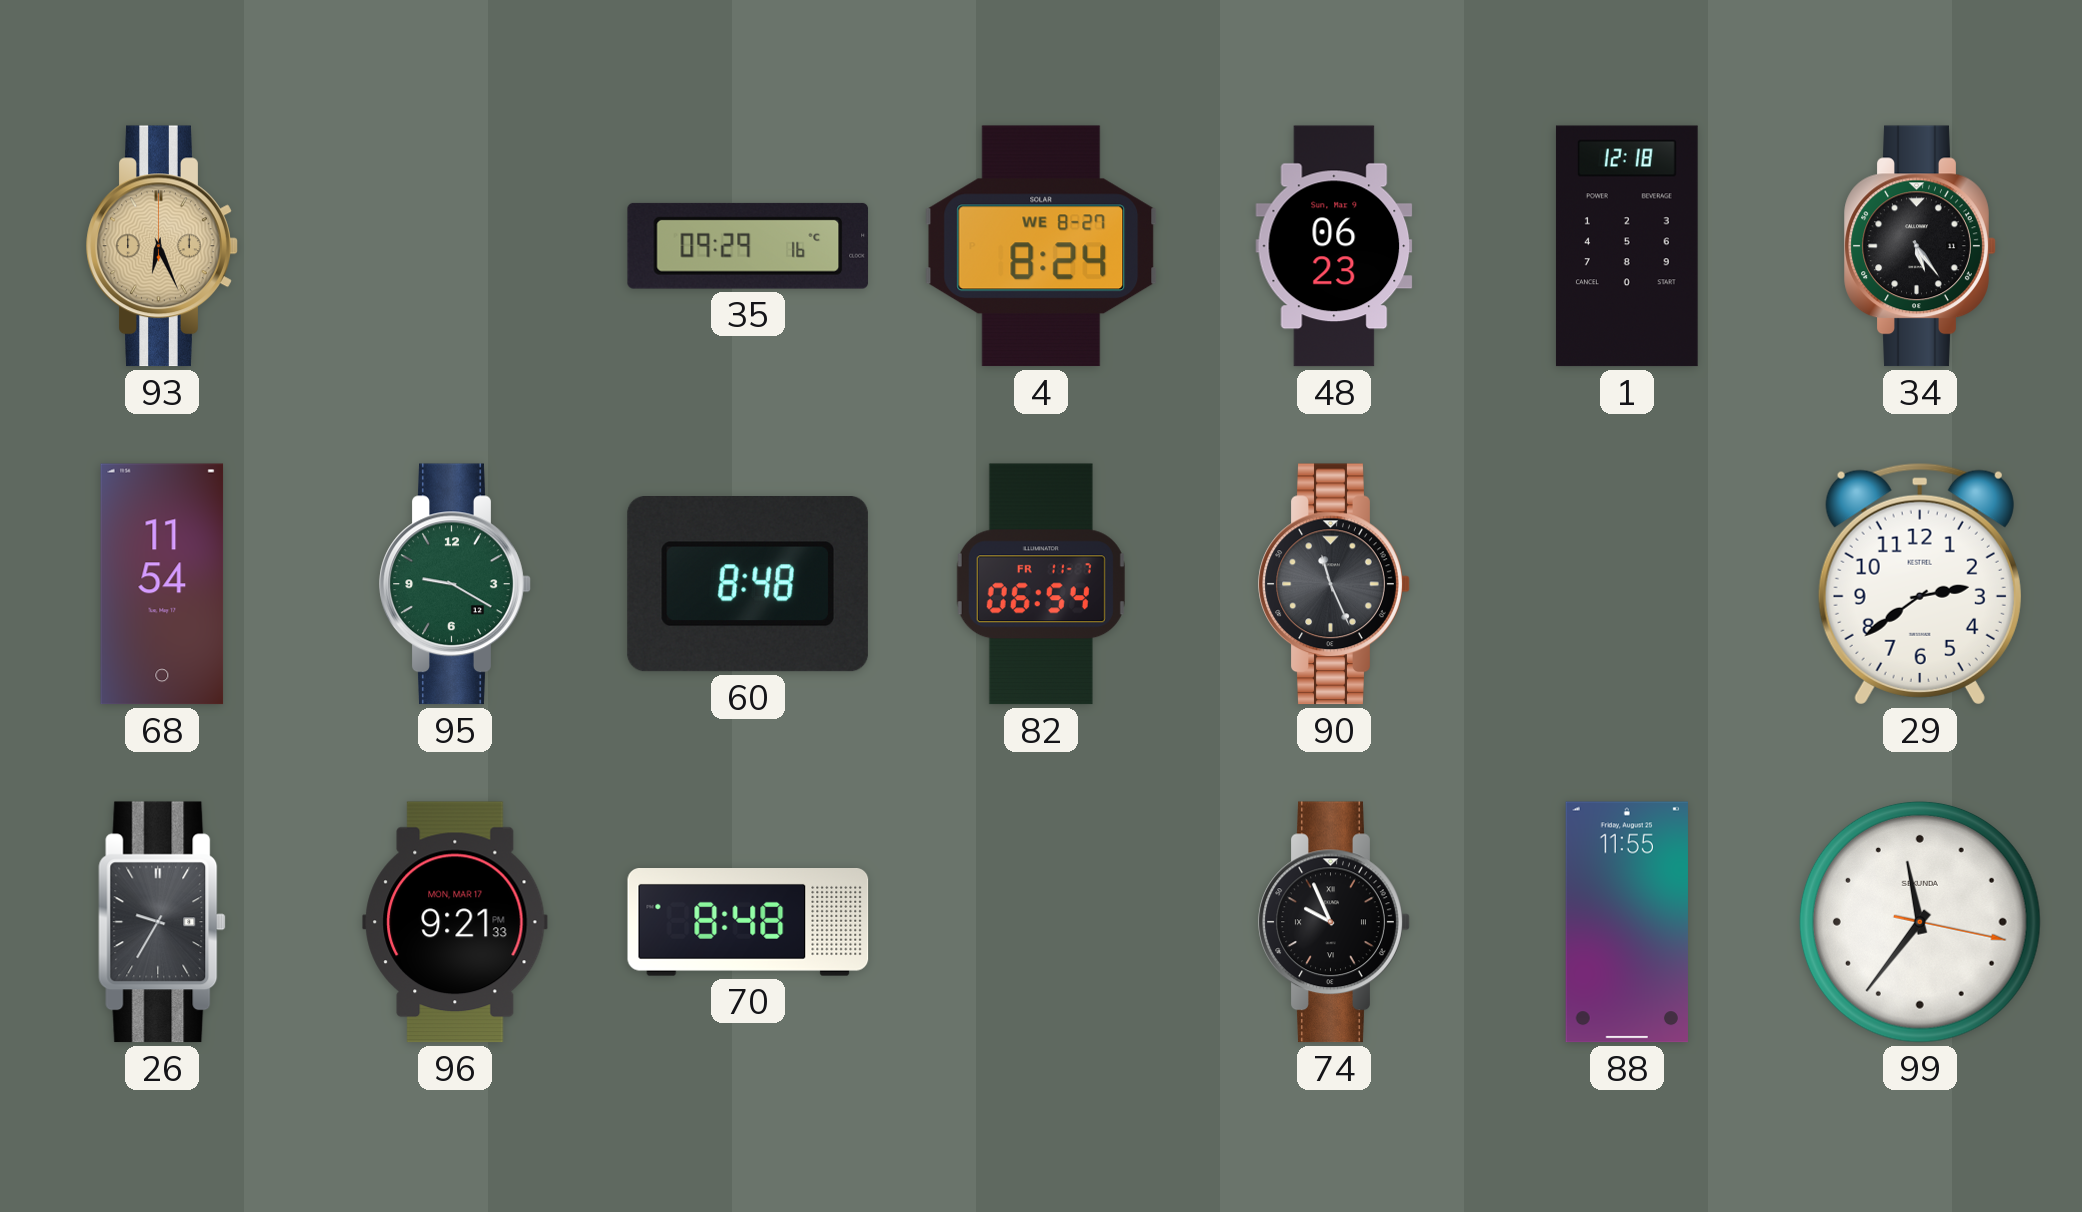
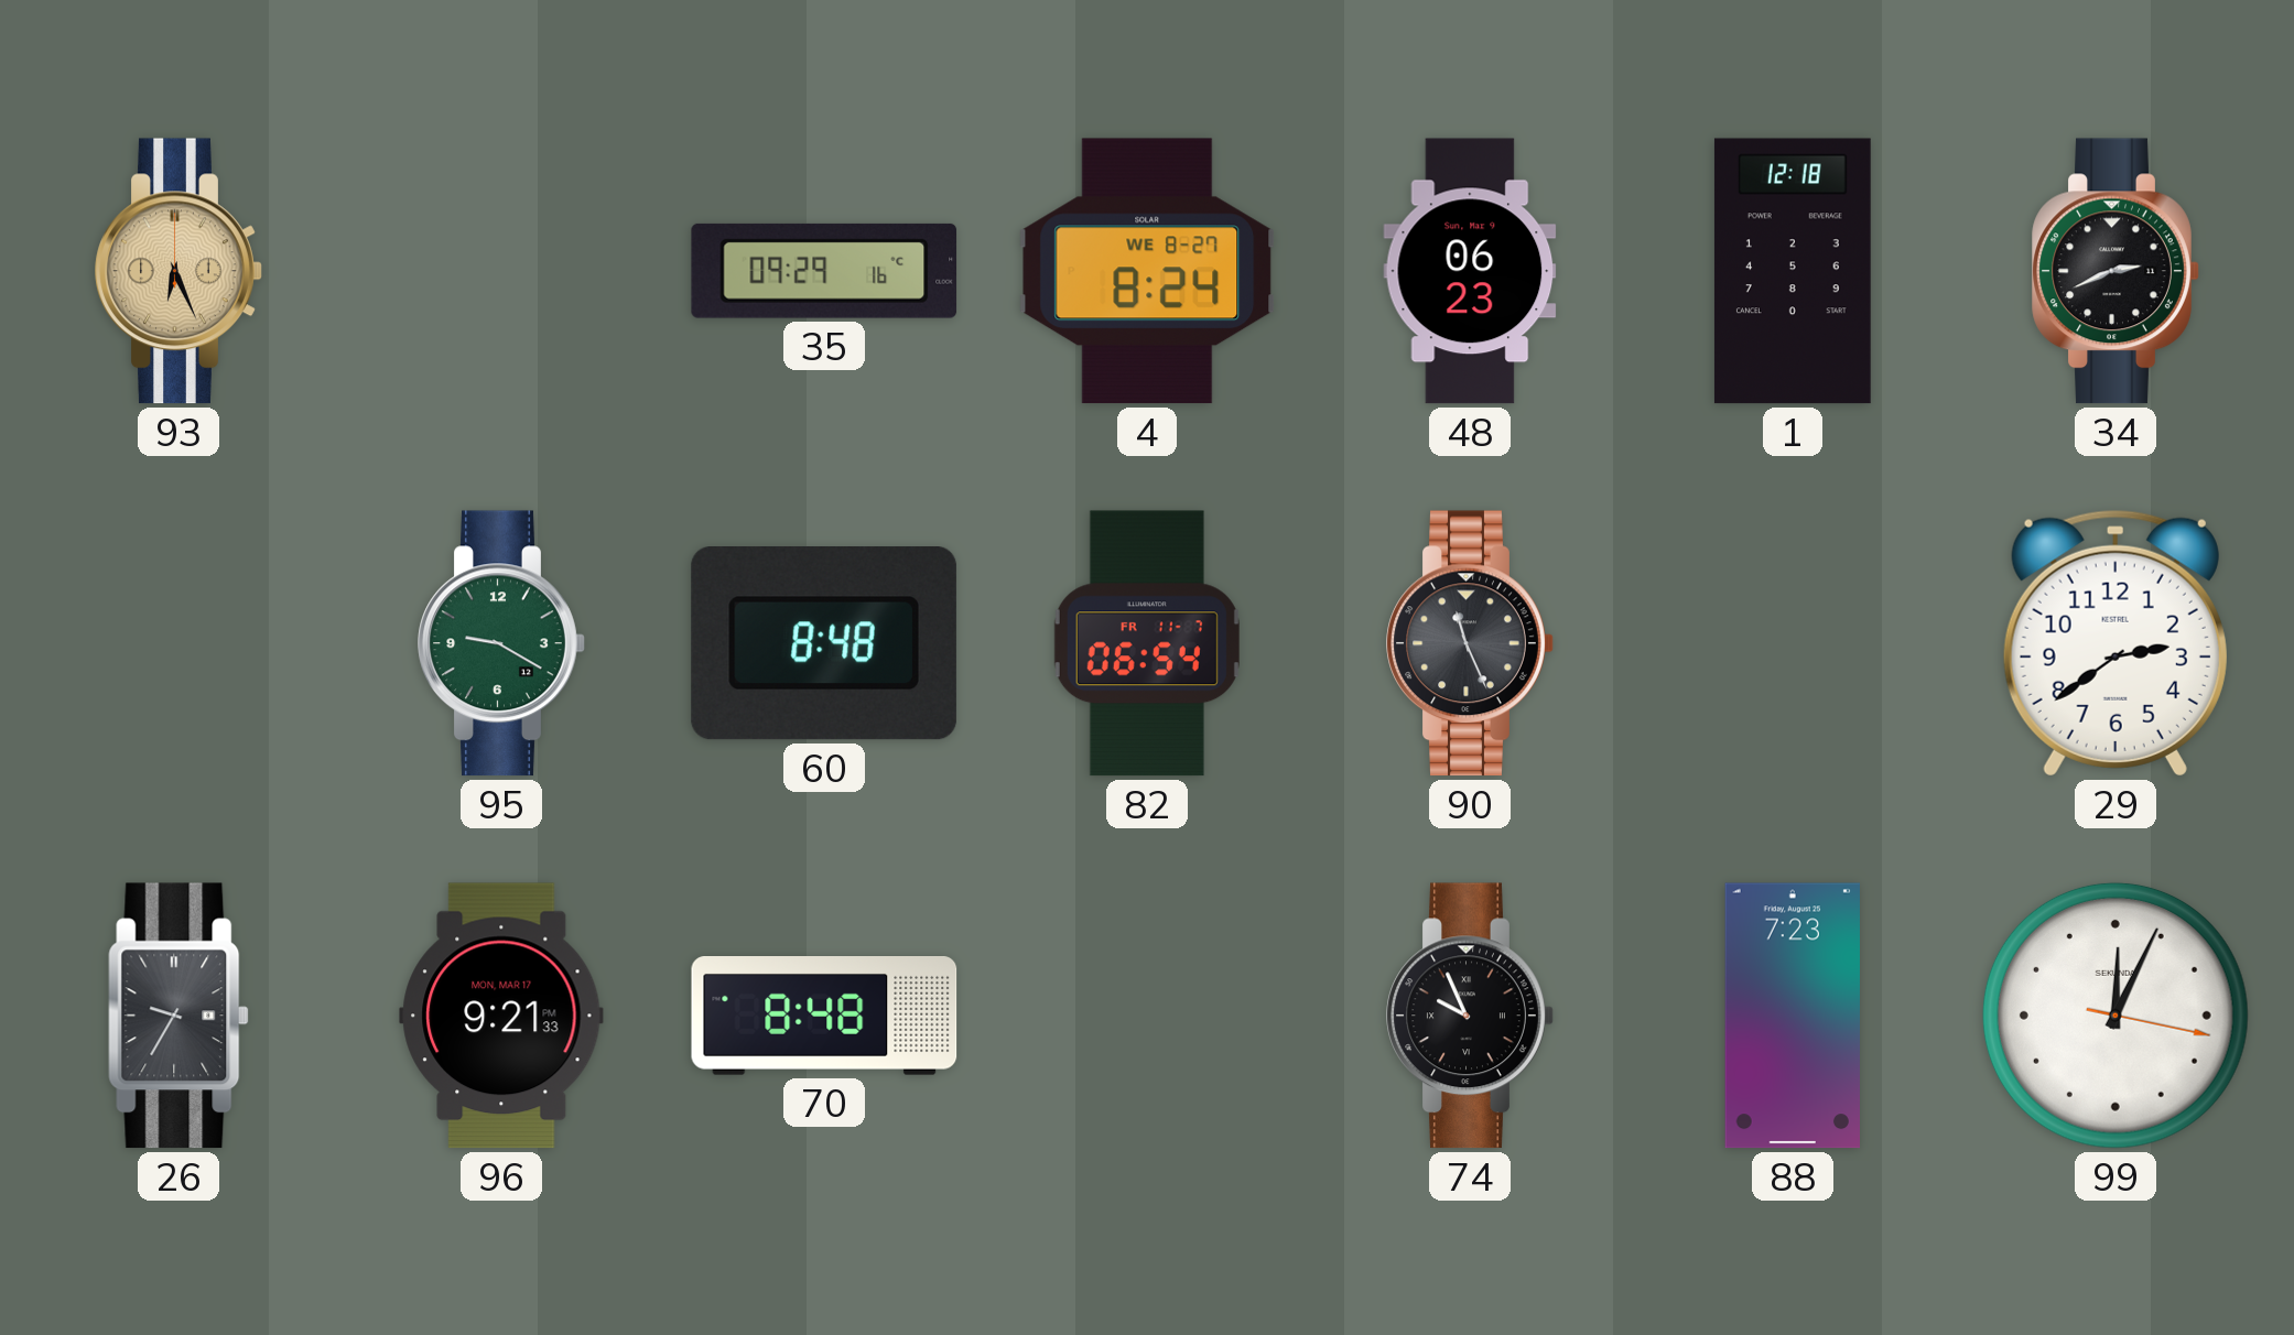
34: 5:24 -> 2:41
68: 11:54 -> none
88: 11:55 -> 7:23
99: 11:36 -> 12:04
